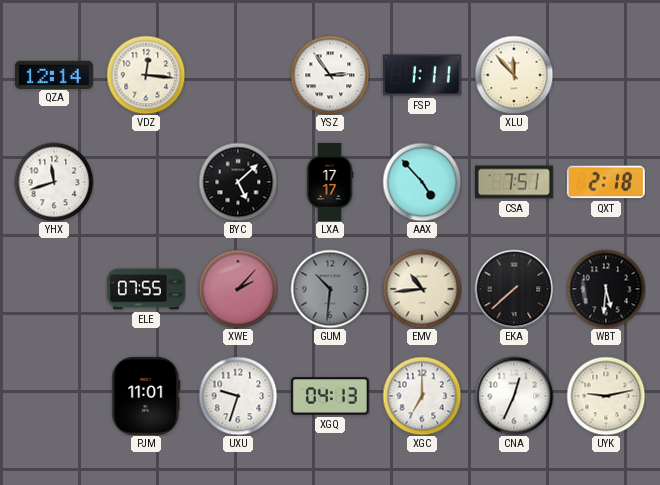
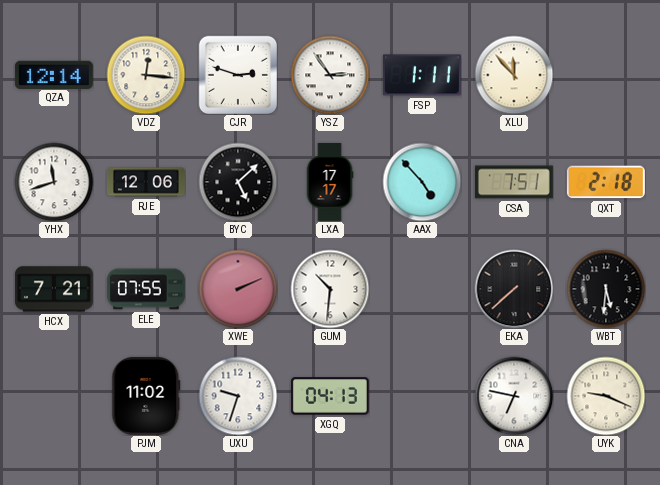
CJR: none -> 2:48
RJE: none -> 12:06
HCX: none -> 7:21
XWE: 2:07 -> 2:11
GUM dial: grey -> white
EMV: 10:44 -> none
PJM: 11:01 -> 11:02
XGC: 7:00 -> none
CNA: 12:34 -> 6:47
UYK: 9:13 -> 9:19
